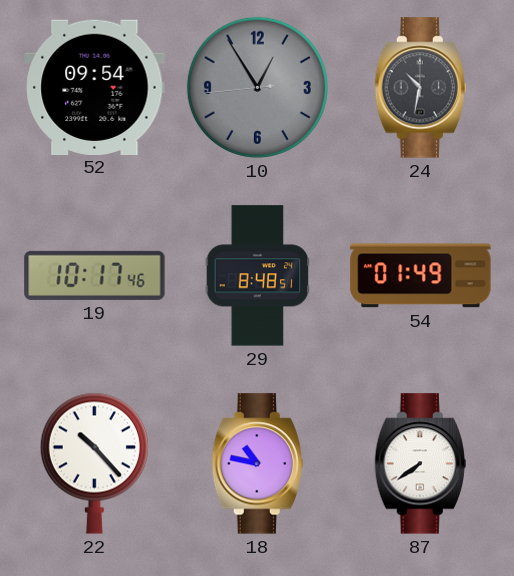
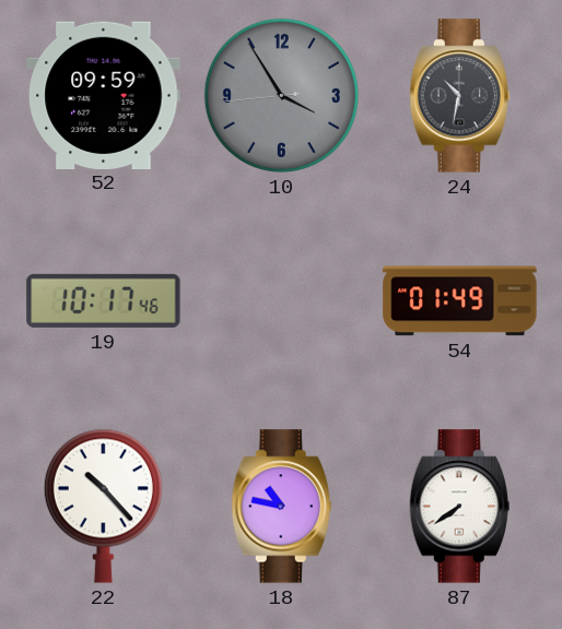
52: 09:54 -> 09:59
10: 12:54 -> 3:54
29: 8:48 -> none
